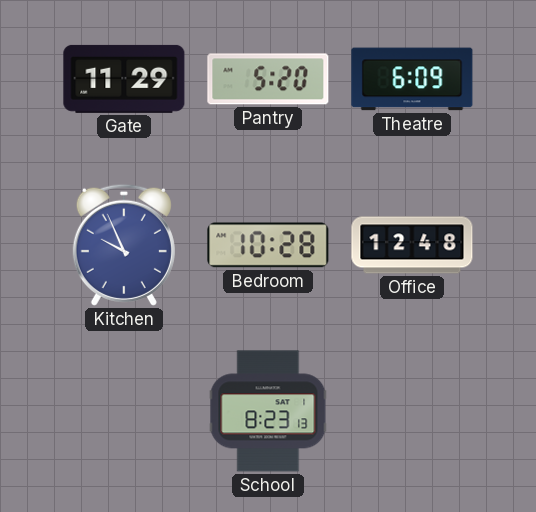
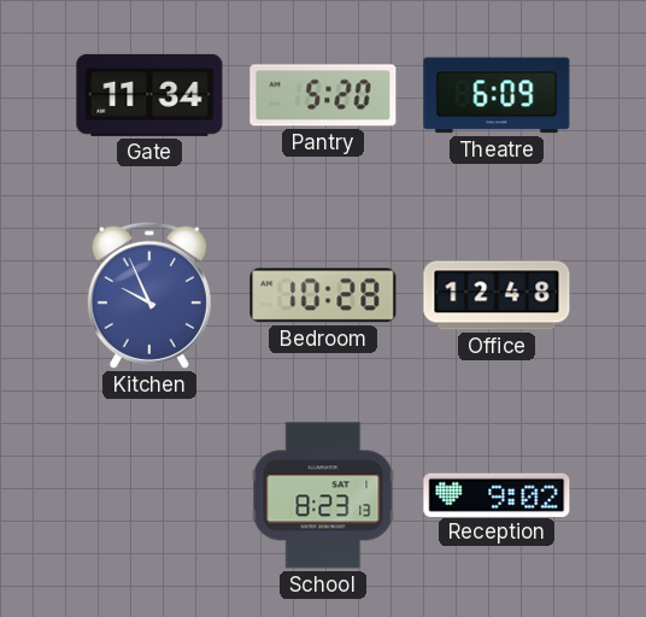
Gate: 11:29 -> 11:34
Reception: none -> 9:02
